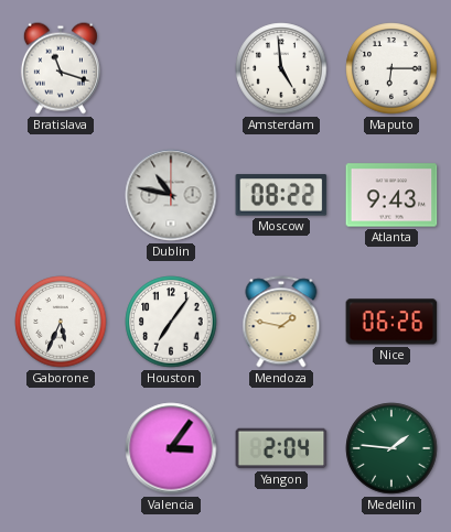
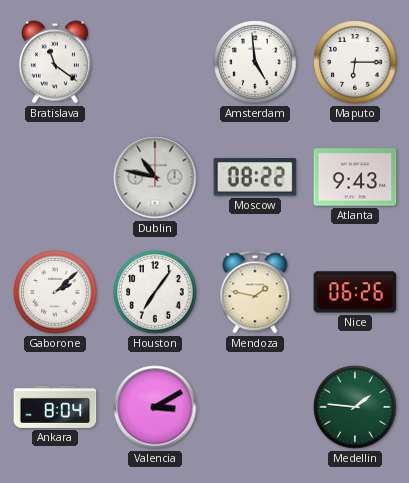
Bratislava: 11:18 -> 11:21
Gaborone: 5:34 -> 2:08
Ankara: none -> 8:04
Valencia: 3:06 -> 3:10
Yangon: 2:04 -> none
